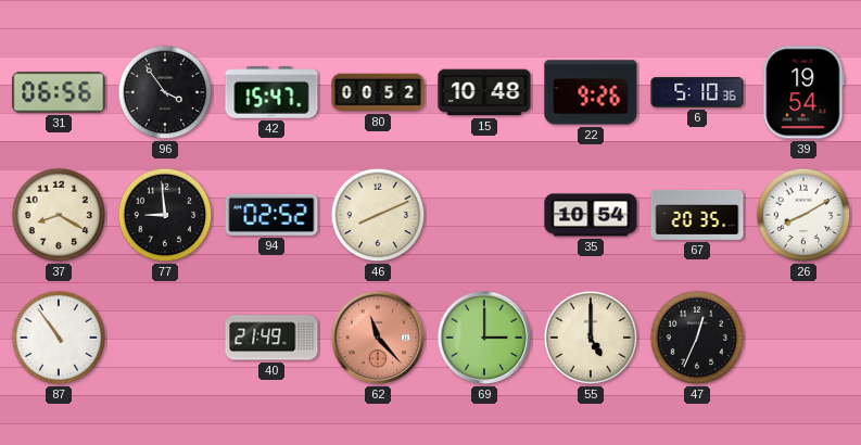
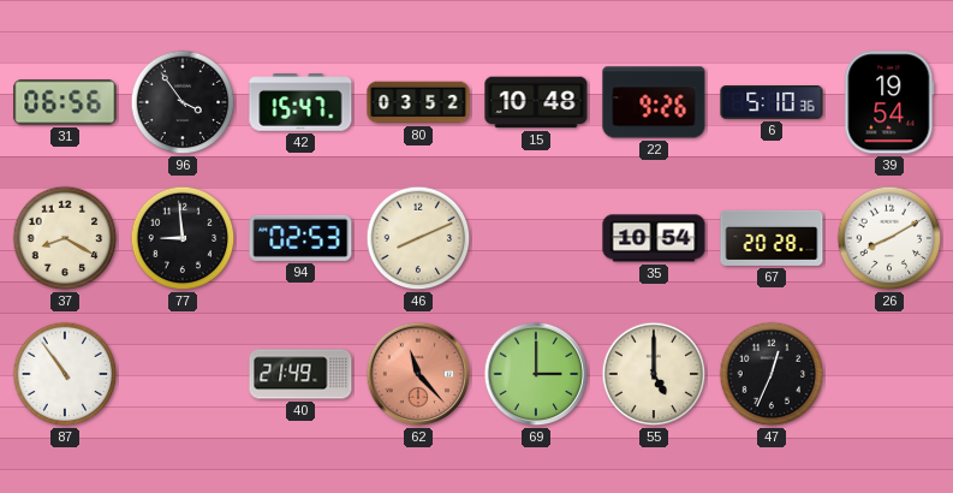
80: 00:52 -> 03:52
94: 02:52 -> 02:53
67: 20:35 -> 20:28
